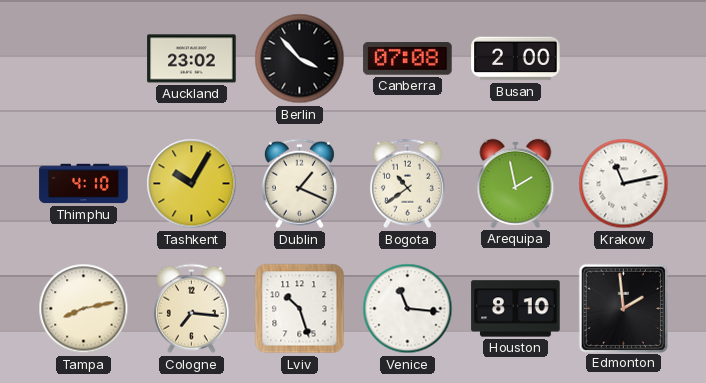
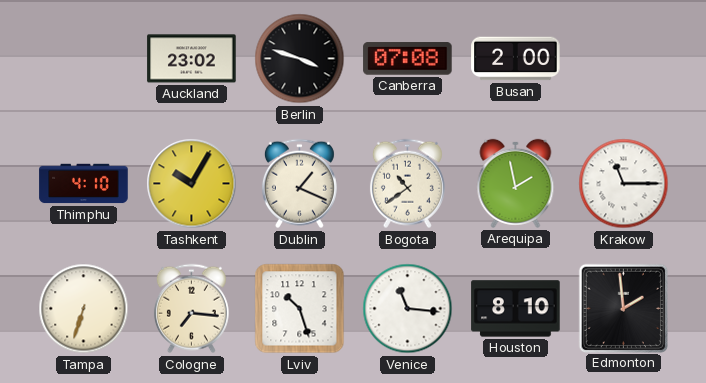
Berlin: 3:53 -> 3:48
Krakow: 11:13 -> 11:15
Tampa: 8:13 -> 6:33
